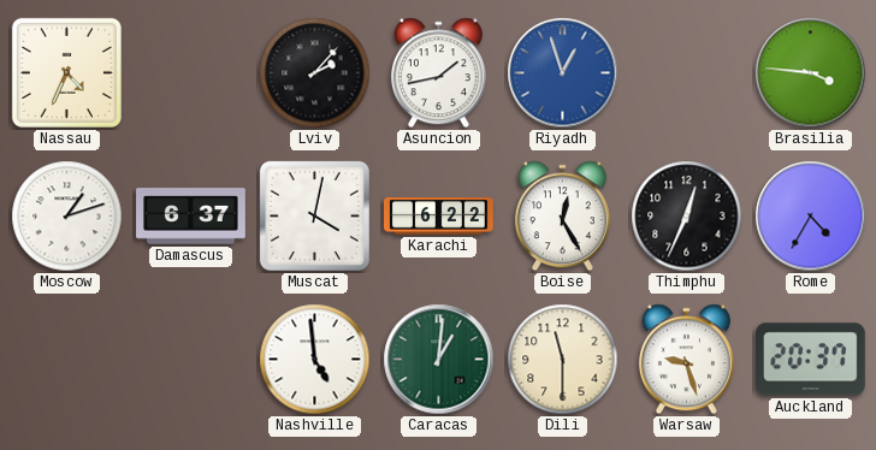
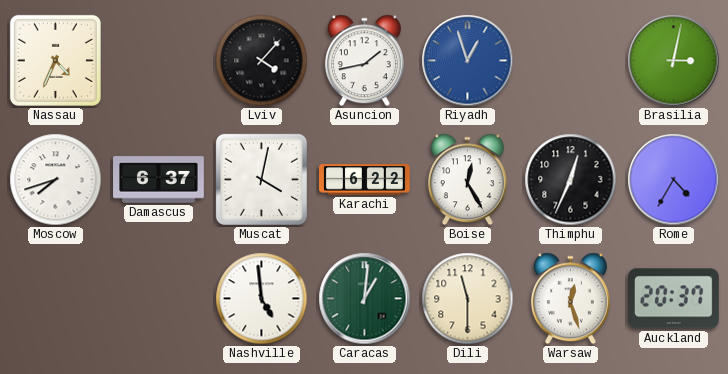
Lviv: 2:07 -> 4:07
Brasilia: 3:46 -> 3:02
Moscow: 1:12 -> 7:42
Warsaw: 9:27 -> 12:27
